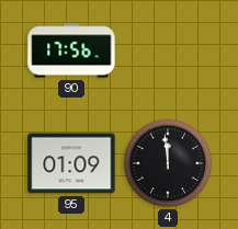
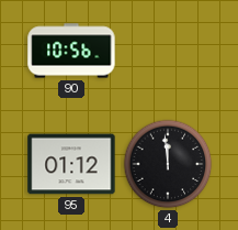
90: 17:56 -> 10:56
95: 01:09 -> 01:12
